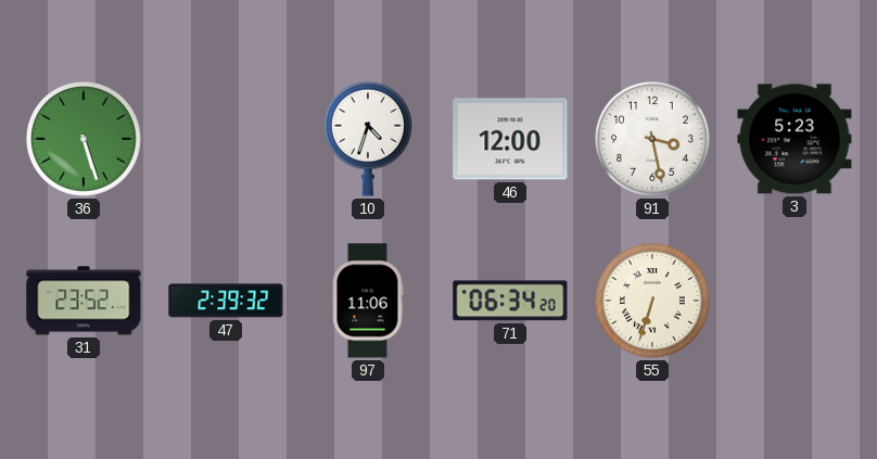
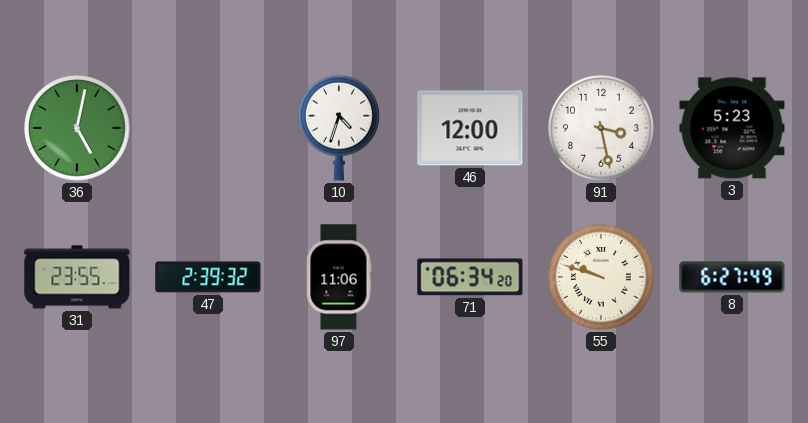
36: 5:27 -> 5:02
31: 23:52 -> 23:55
55: 6:33 -> 9:48
8: none -> 6:27
